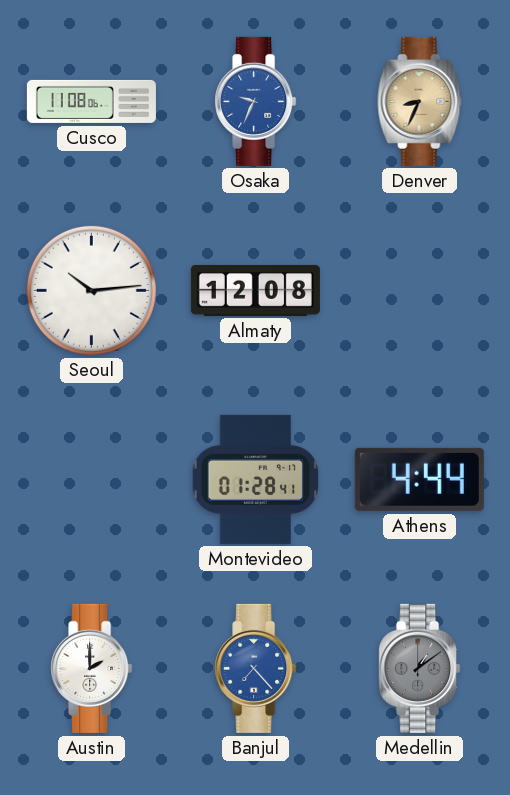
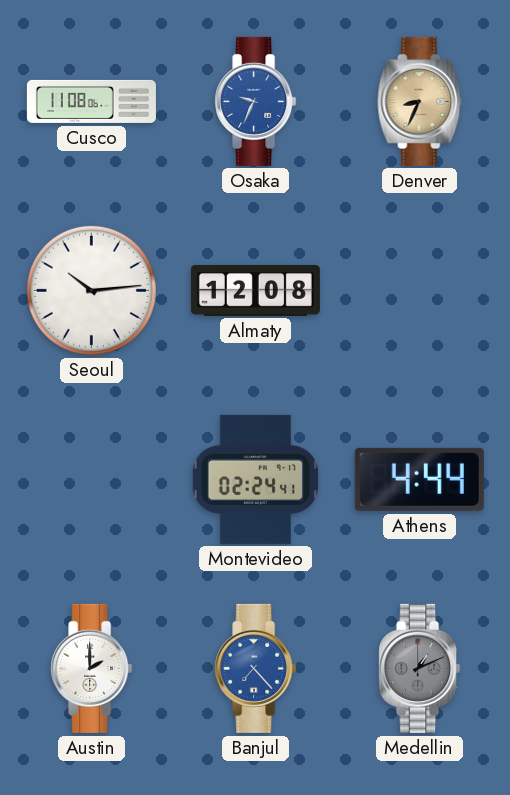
Montevideo: 01:28 -> 02:24
Medellin: 1:09 -> 1:11
